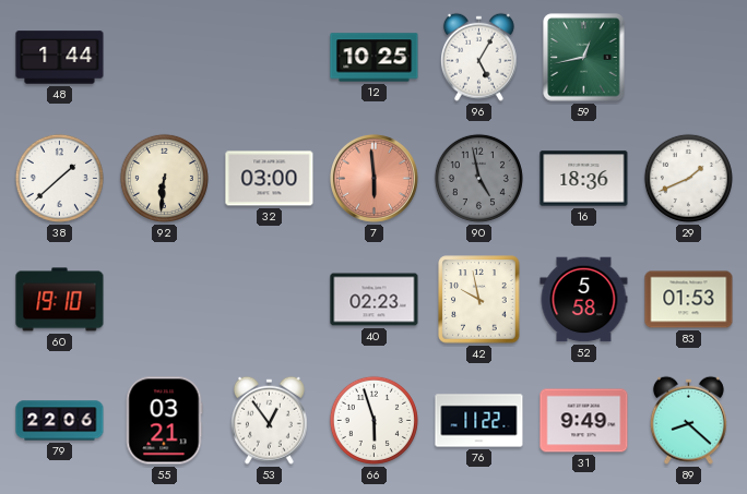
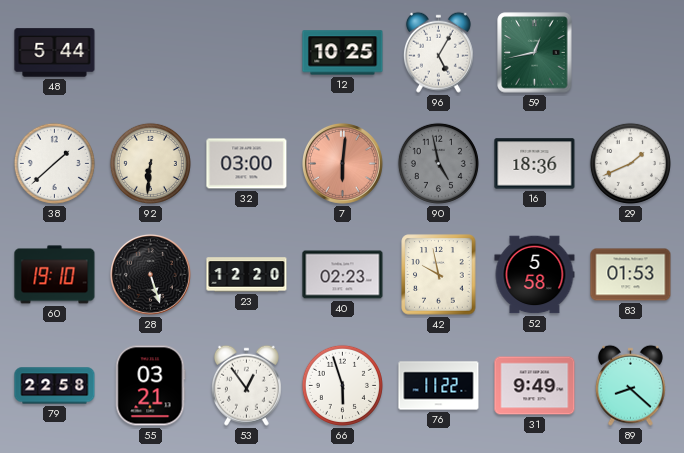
48: 1:44 -> 5:44
7: 5:59 -> 6:01
28: none -> 5:27
23: none -> 12:20
79: 22:06 -> 22:58
